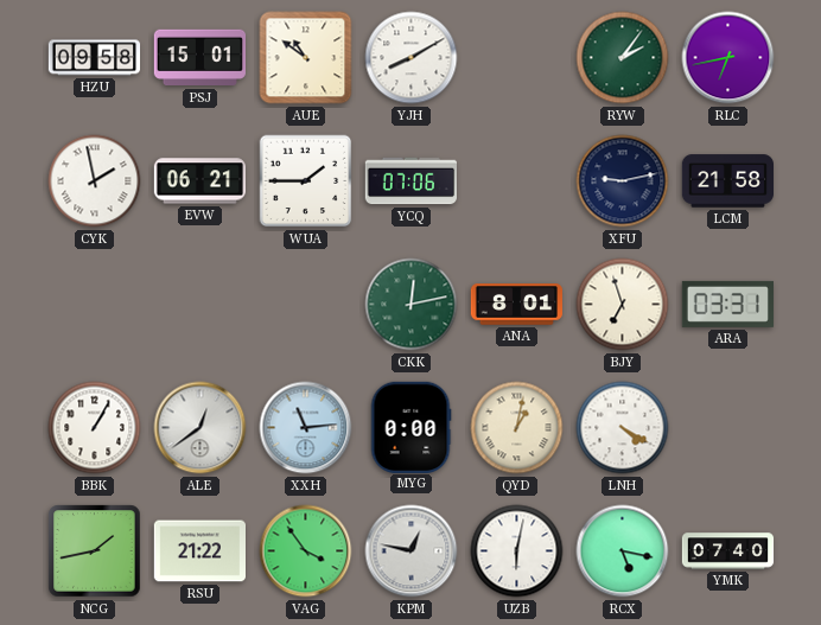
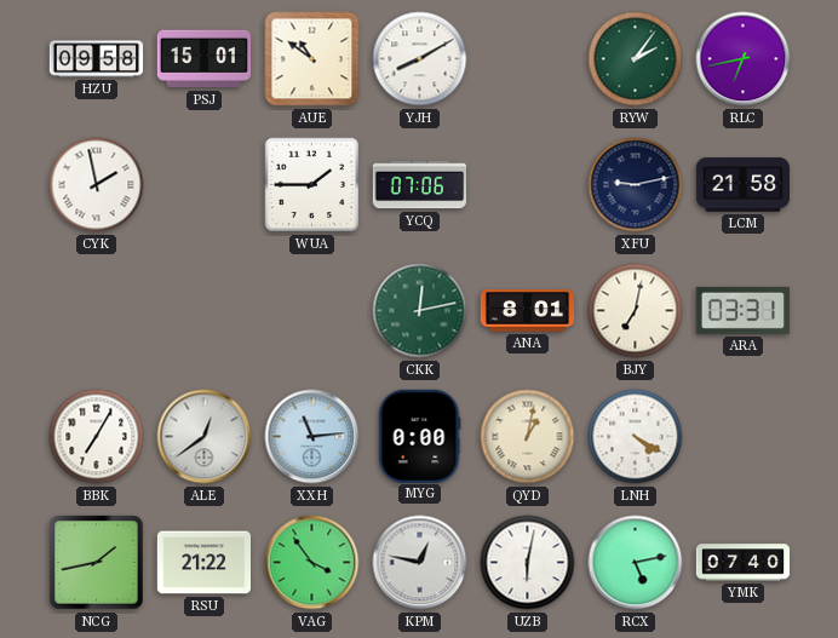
EVW: 06:21 -> none
BJY: 6:57 -> 7:02
BBK: 1:05 -> 7:05
RCX: 5:17 -> 5:13
